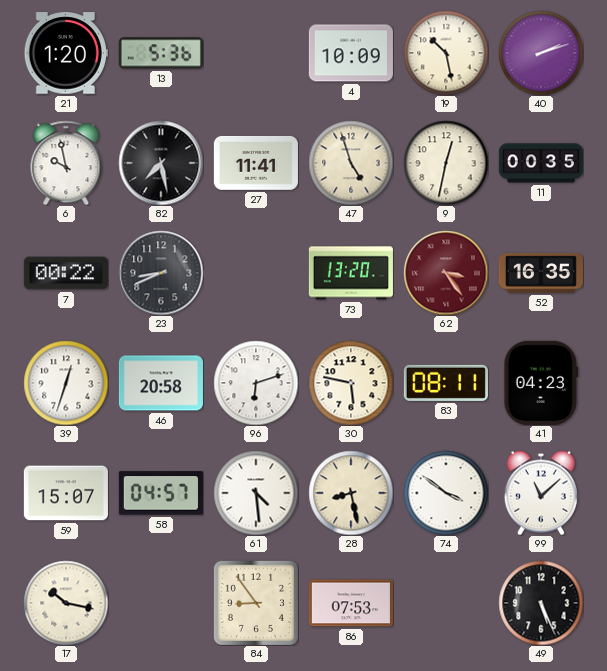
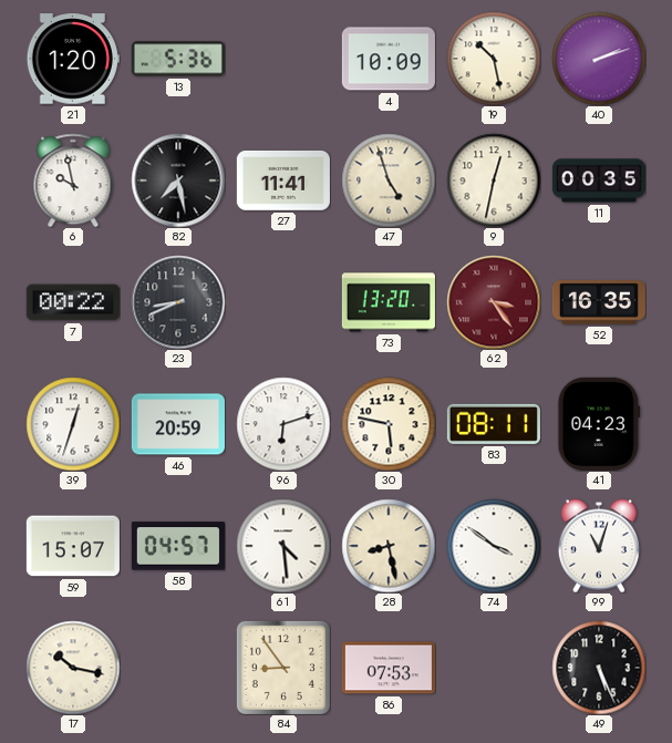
46: 20:58 -> 20:59
99: 11:08 -> 11:03
